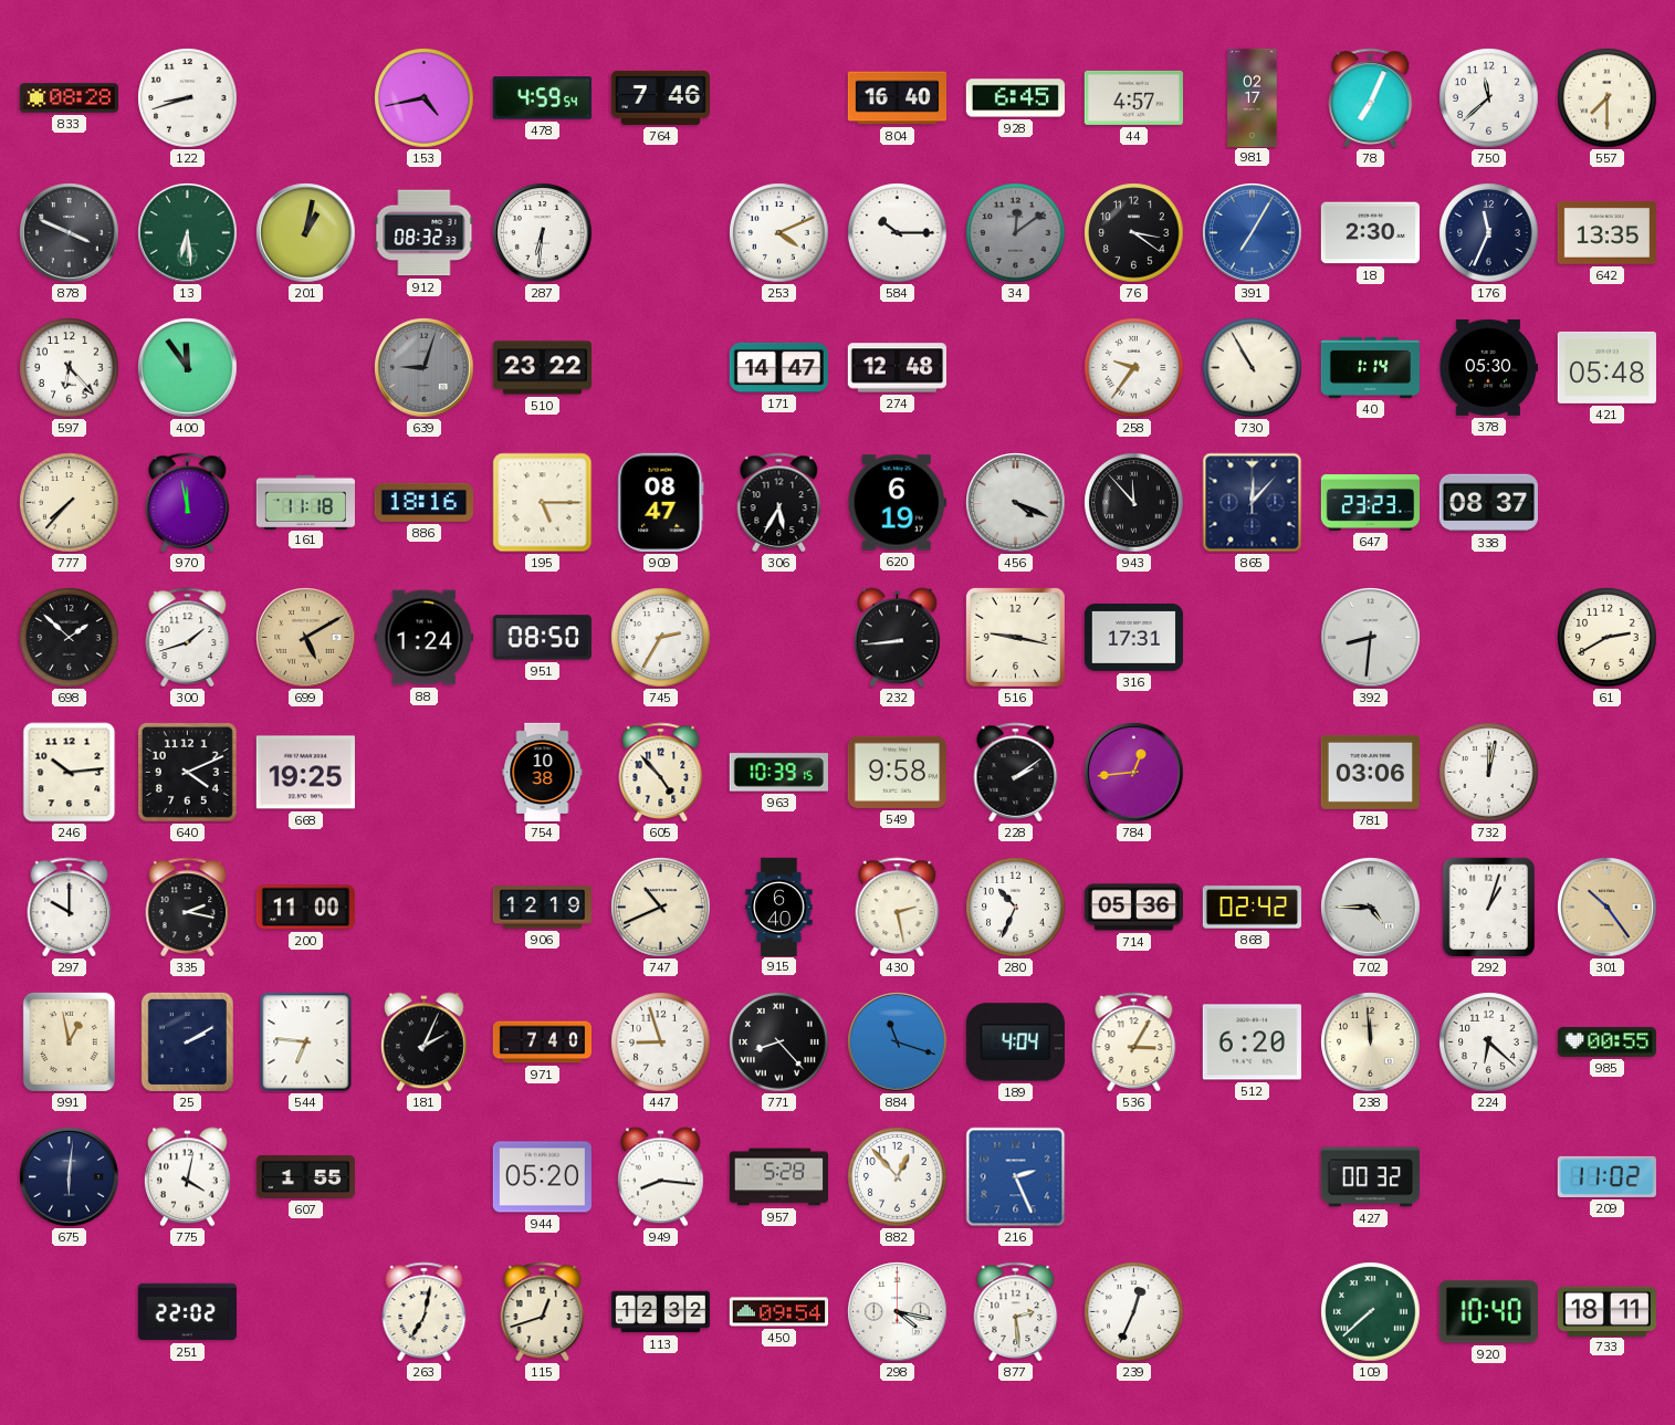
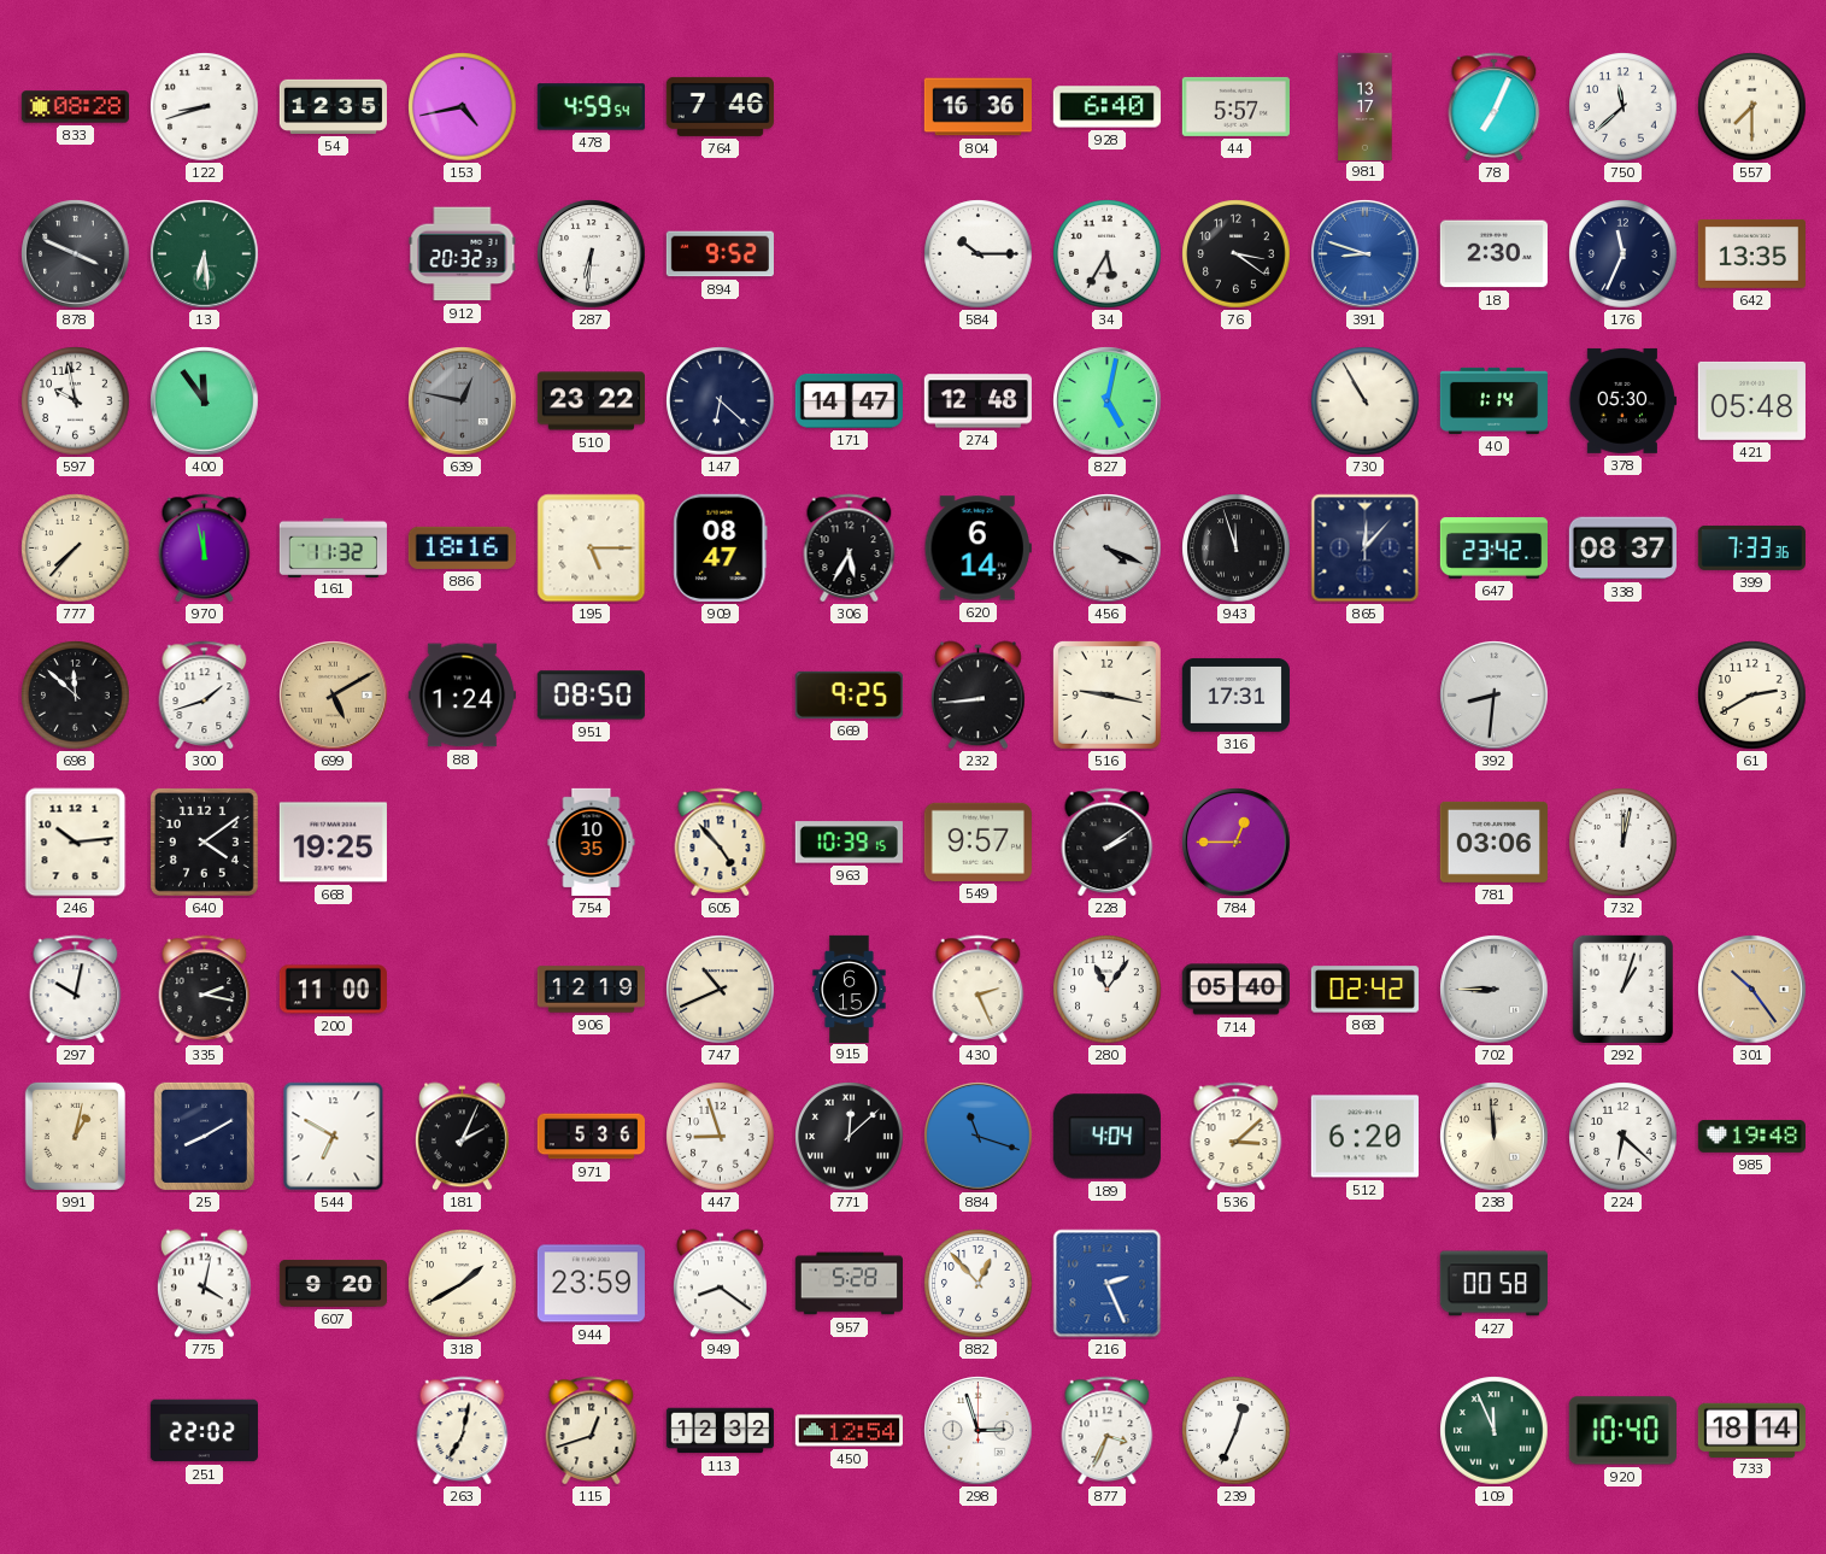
54: none -> 12:35
804: 16:40 -> 16:36
928: 6:45 -> 6:40
44: 4:57 -> 5:57
981: 02:17 -> 13:17
201: 1:02 -> none
912: 08:32 -> 20:32
894: none -> 9:52
253: 4:11 -> none
34: 12:09 -> 5:35
34 dial: grey -> white
391: 7:05 -> 8:48
597: 6:23 -> 9:58
639: 9:03 -> 12:47
147: none -> 6:22
827: none -> 5:02
258: 9:36 -> none
161: 11:18 -> 11:32
620: 6:19 -> 6:14
943: 11:53 -> 11:57
647: 23:23 -> 23:42
399: none -> 7:33
698: 1:52 -> 11:52
745: 2:35 -> none
669: none -> 9:25
640: 4:11 -> 4:09
754: 10:38 -> 10:35
549: 9:58 -> 9:57
784: 12:44 -> 12:45
297: 10:00 -> 10:02
915: 6:40 -> 6:15
430: 2:28 -> 2:26
280: 10:34 -> 11:06
714: 05:36 -> 05:40
702: 4:45 -> 8:45
991: 12:58 -> 1:02
25: 2:10 -> 8:10
544: 6:46 -> 6:50
971: 7:40 -> 5:36
771: 8:23 -> 12:08
536: 3:05 -> 3:08
985: 00:55 -> 19:48
675: 6:01 -> none
607: 1:55 -> 9:20
318: none -> 1:40
944: 05:20 -> 23:59
949: 8:16 -> 8:21
427: 00:32 -> 00:58
209: 11:02 -> none
450: 09:54 -> 12:54
298: 4:17 -> 2:57
877: 2:29 -> 3:34
109: 7:38 -> 11:56
733: 18:11 -> 18:14
